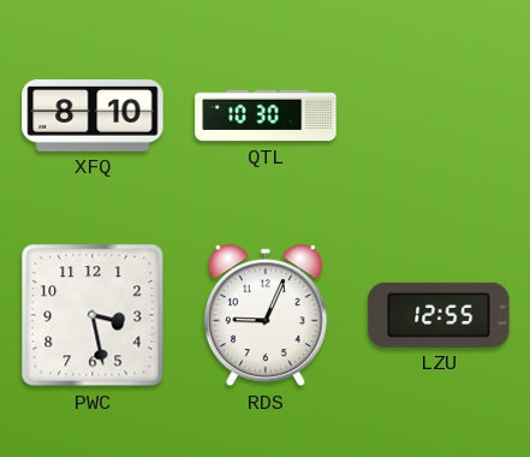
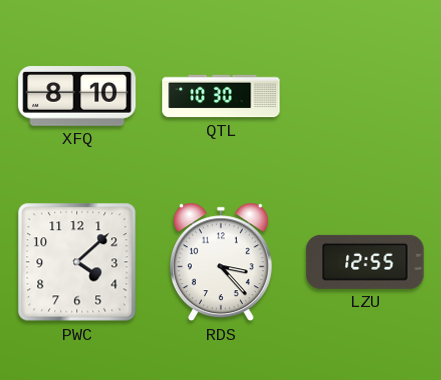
PWC: 3:28 -> 4:08
RDS: 9:04 -> 3:23
